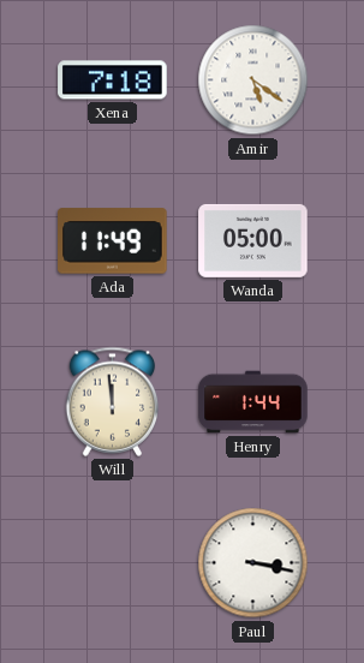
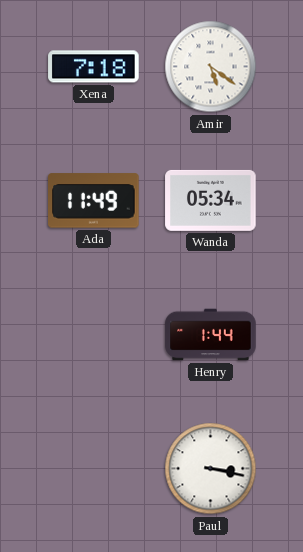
Wanda: 05:00 -> 05:34
Will: 11:59 -> none
